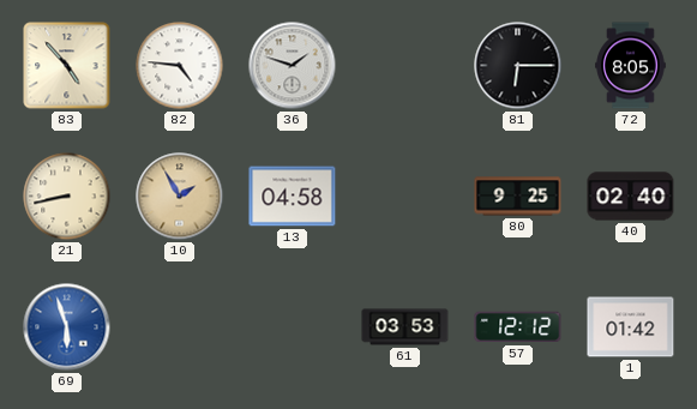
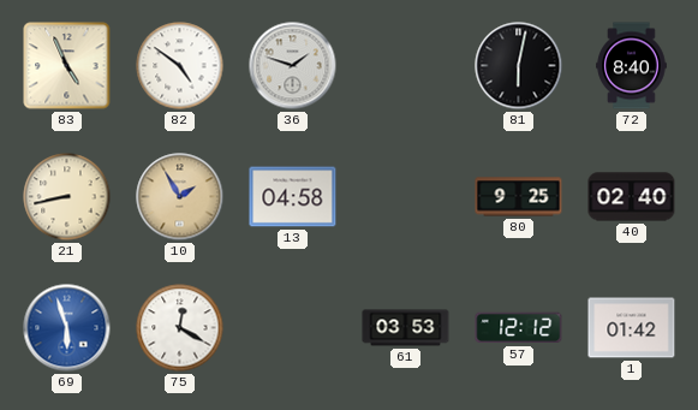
83: 4:53 -> 4:56
82: 4:46 -> 4:51
81: 6:15 -> 6:02
72: 8:05 -> 8:40
75: none -> 12:20
